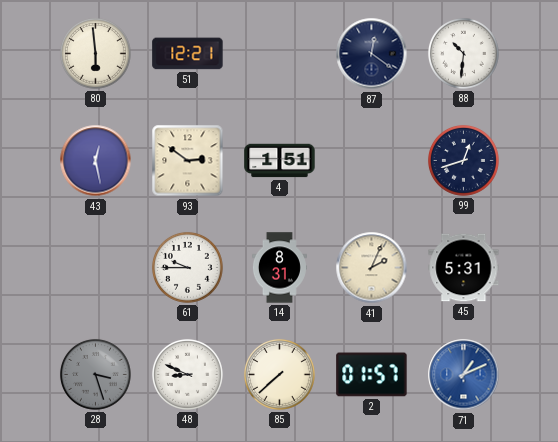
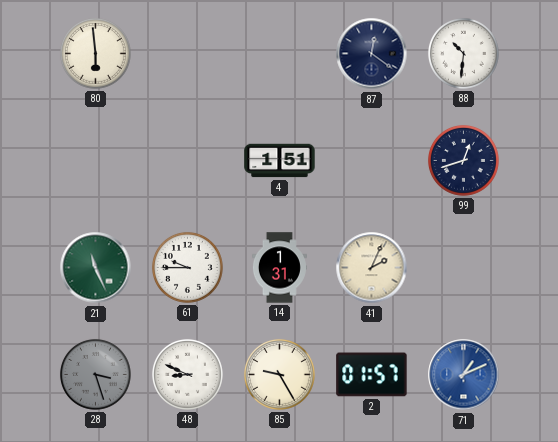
51: 12:21 -> none
43: 12:28 -> none
93: 2:51 -> none
21: none -> 11:26
14: 8:31 -> 1:31
45: 5:31 -> none
85: 7:38 -> 9:25
